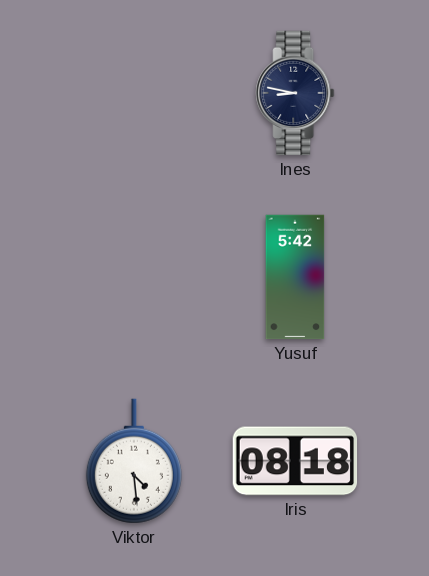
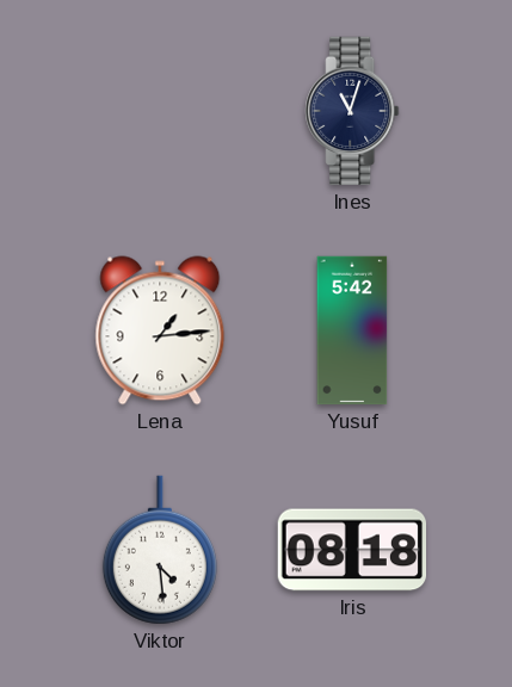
Ines: 8:47 -> 11:03
Lena: none -> 1:14
